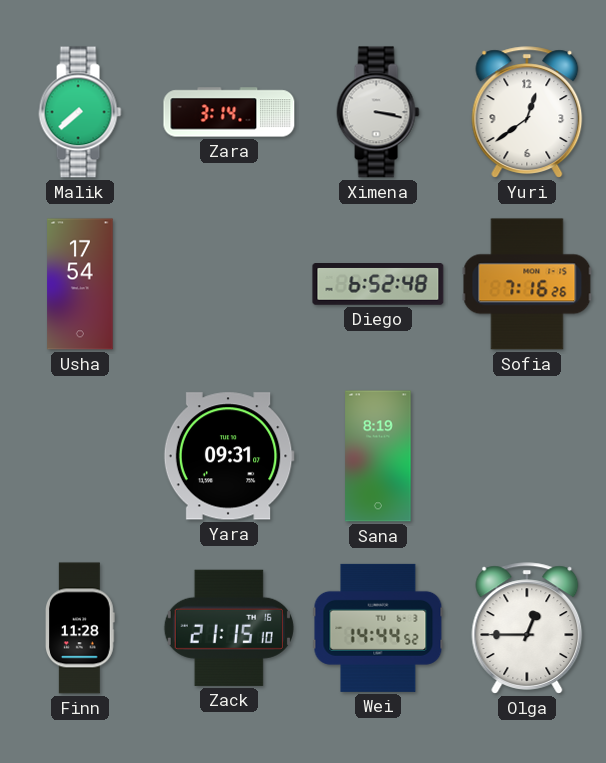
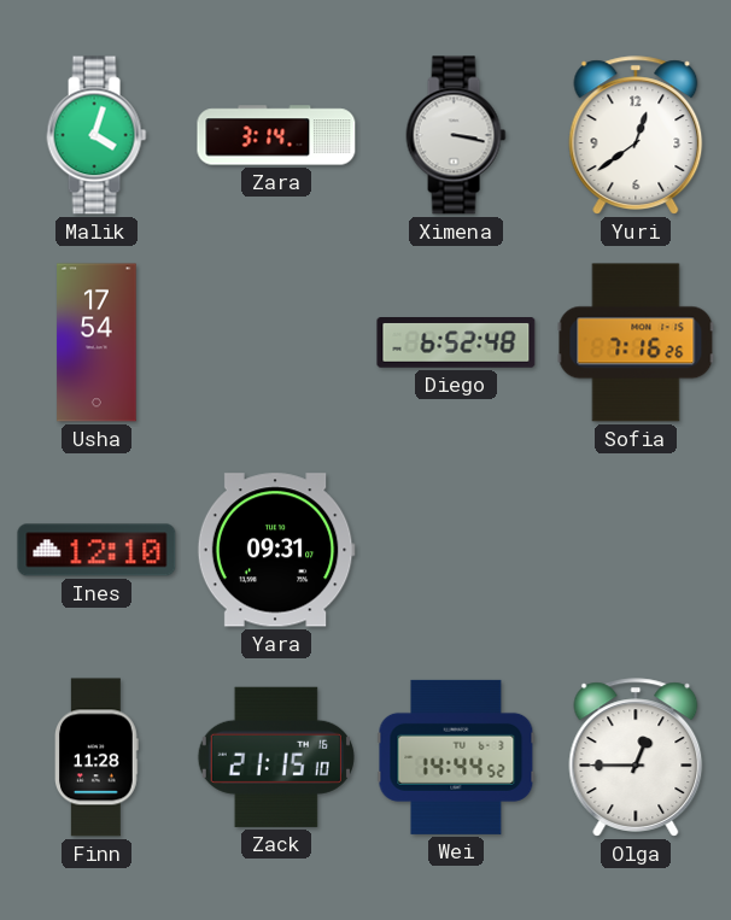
Malik: 7:38 -> 4:03
Ines: none -> 12:10
Sana: 8:19 -> none
